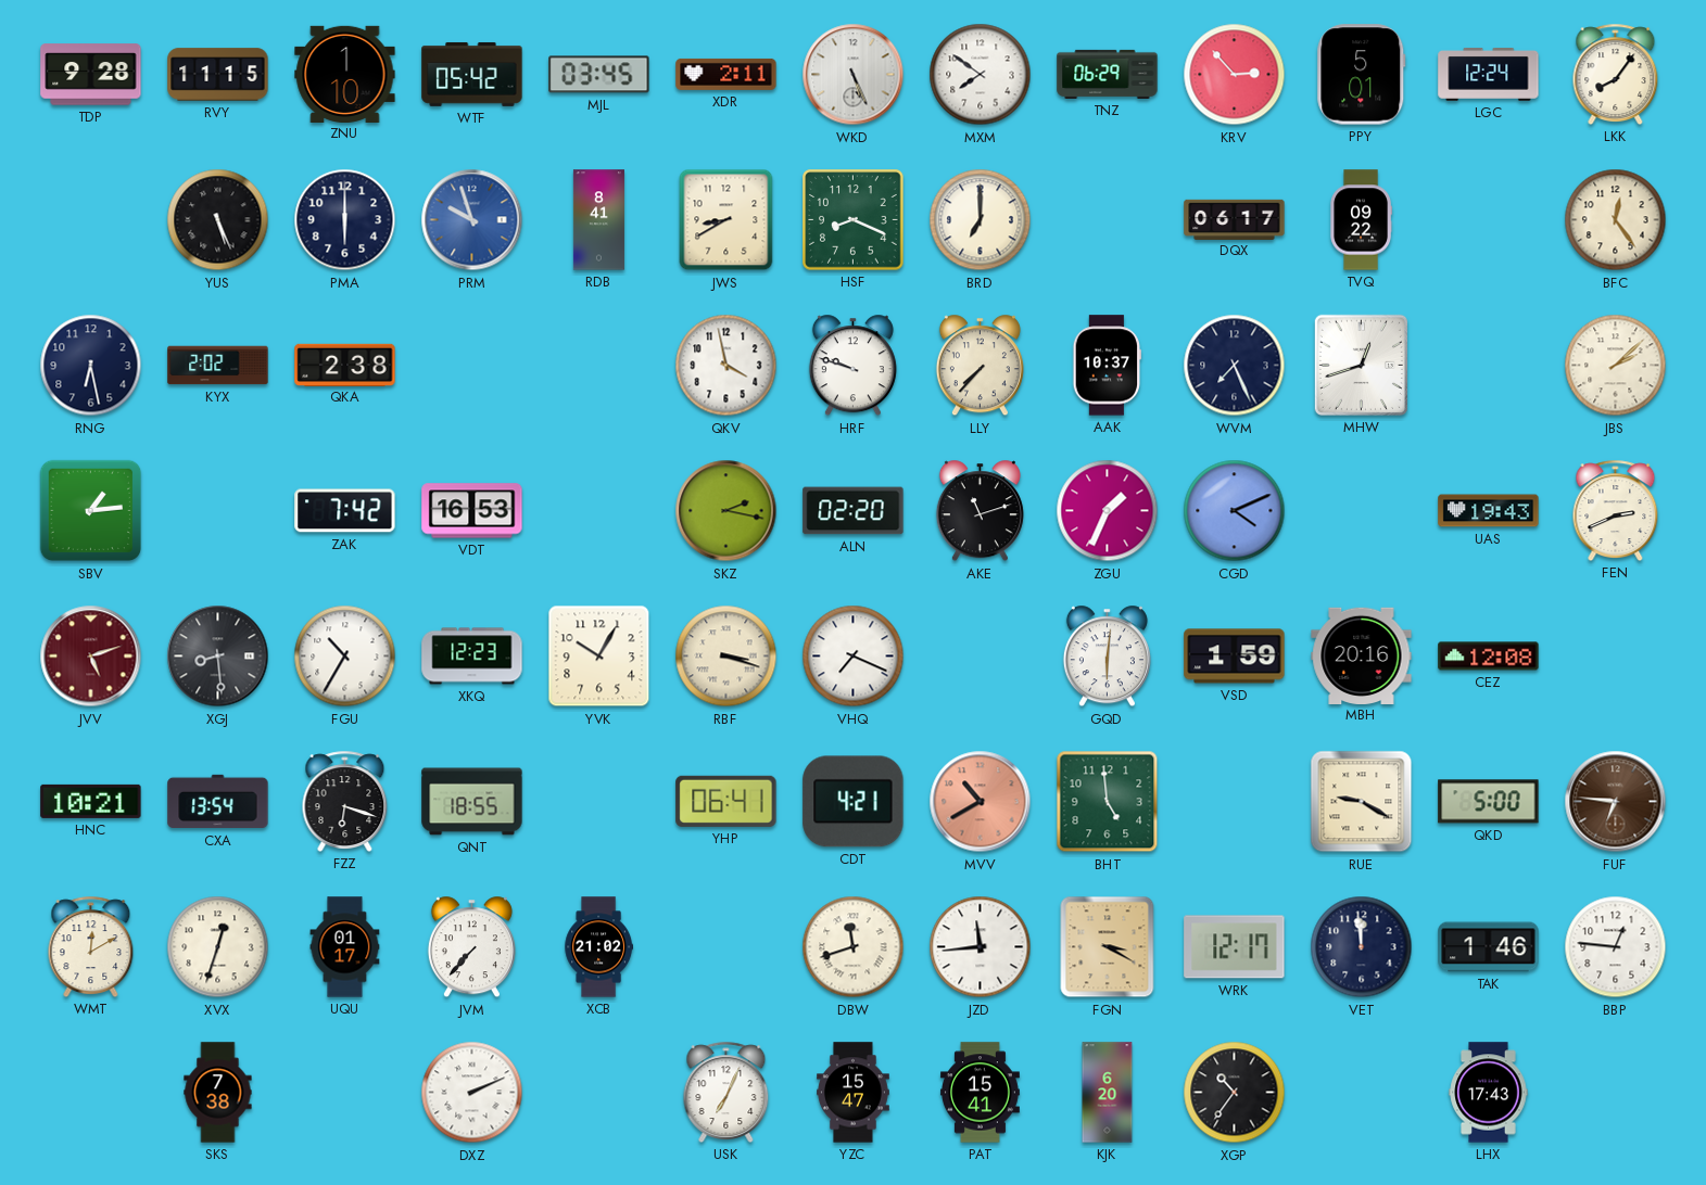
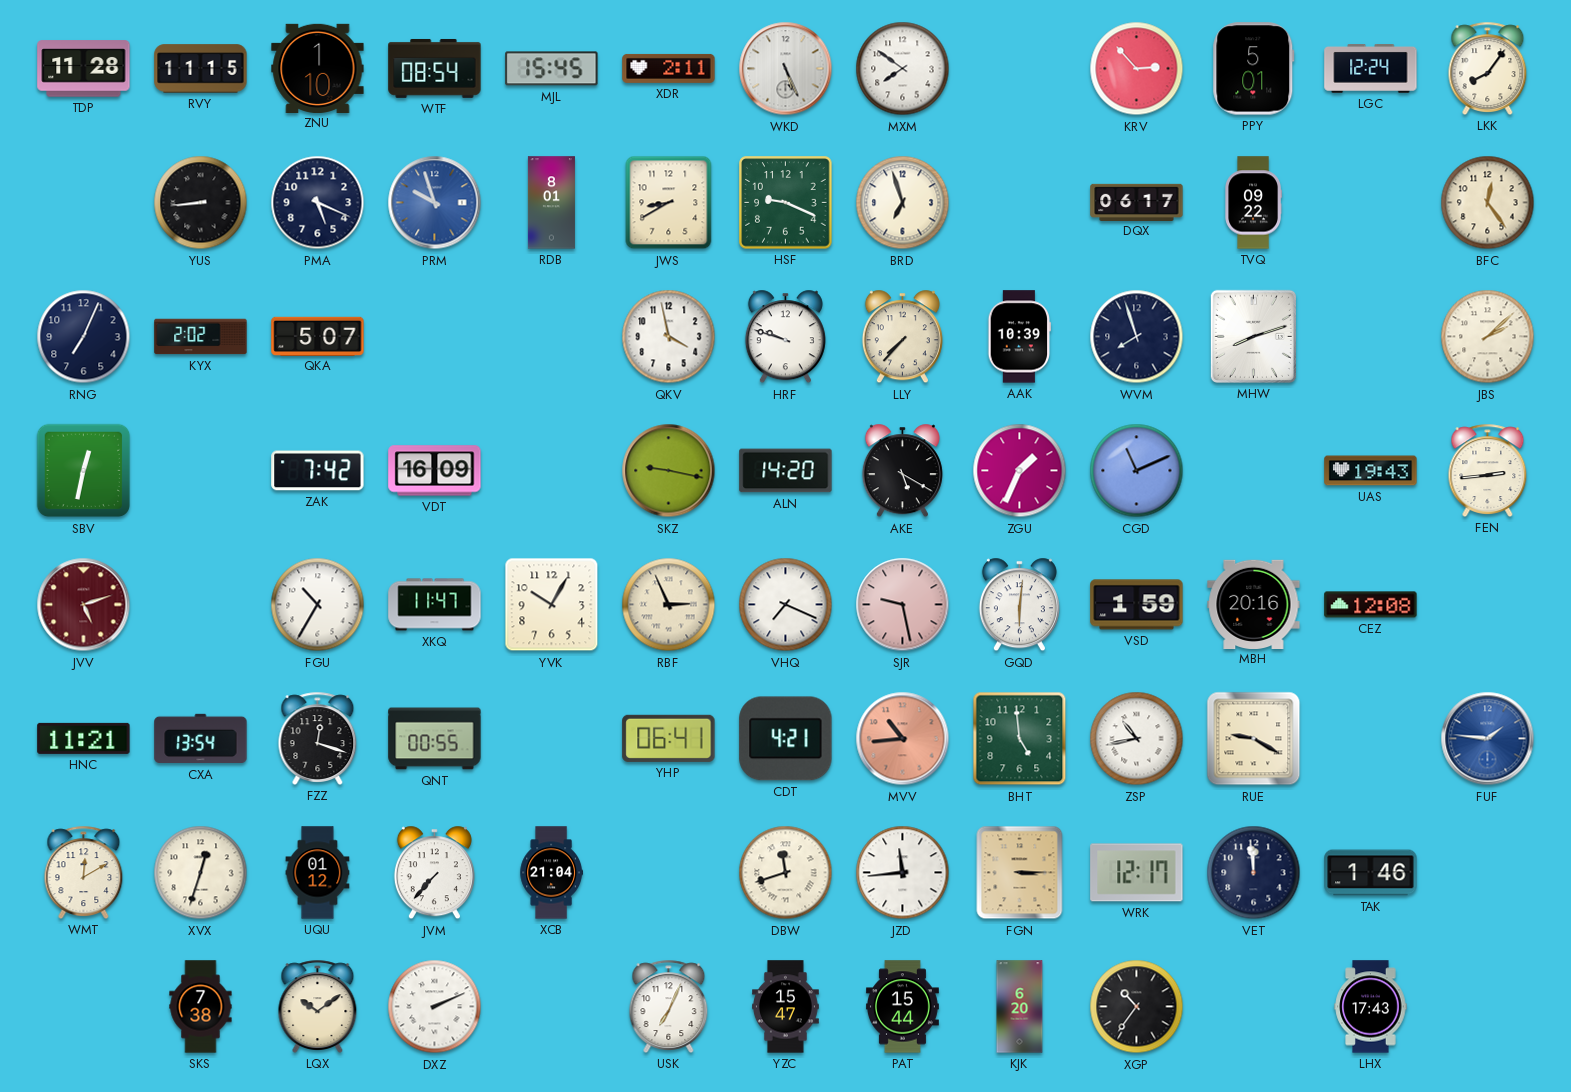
TDP: 9:28 -> 11:28
WTF: 05:42 -> 08:54
MJL: 03:45 -> 15:45
TNZ: 06:29 -> none
YUS: 5:26 -> 8:44
PMA: 6:00 -> 5:19
RDB: 8:41 -> 8:01
HSF: 8:19 -> 9:19
BRD: 7:00 -> 6:57
RNG: 6:28 -> 7:04
QKA: 2:38 -> 5:07
AAK: 10:37 -> 10:39
WVM: 7:26 -> 7:57
MHW: 12:42 -> 8:12
SBV: 1:14 -> 12:32
VDT: 16:53 -> 16:09
SKZ: 2:17 -> 9:17
ALN: 02:20 -> 14:20
AKE: 11:12 -> 5:20
CGD: 4:11 -> 11:11
FEN: 2:41 -> 2:44
XGJ: 8:29 -> none
XKQ: 12:23 -> 11:47
RBF: 3:18 -> 2:56
SJR: none -> 9:28
HNC: 10:21 -> 11:21
FZZ: 6:18 -> 12:18
QNT: 18:55 -> 00:55
MVV: 10:40 -> 10:44
ZSP: none -> 10:43
QKD: 5:00 -> none
FUF: 6:46 -> 1:46
FUF dial: brown -> blue
UQU: 01:17 -> 01:12
XCB: 21:02 -> 21:04
FGN: 3:20 -> 3:15
BBP: 12:46 -> none
LQX: none -> 10:09
PAT: 15:41 -> 15:44
